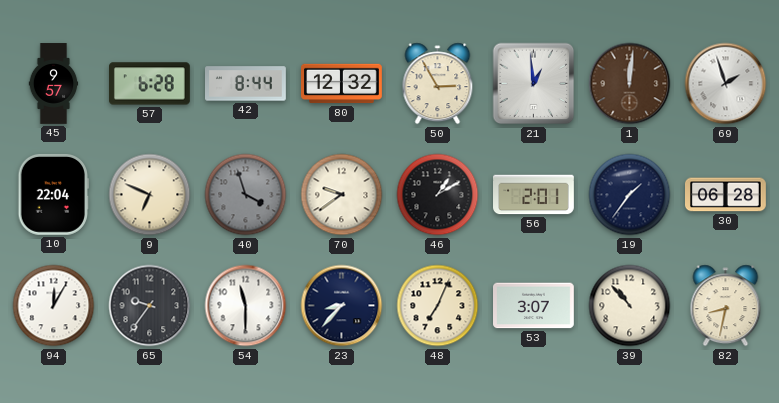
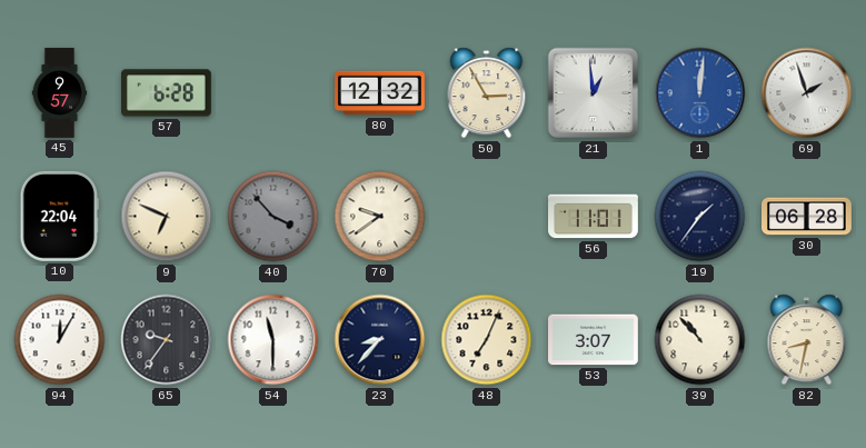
42: 8:44 -> none
1 dial: brown -> blue
40: 3:57 -> 3:53
46: 1:10 -> none
56: 2:01 -> 11:01
